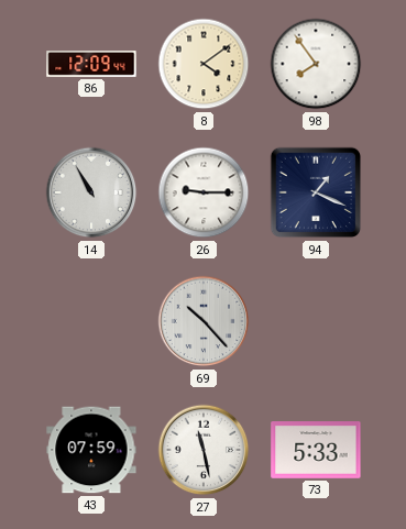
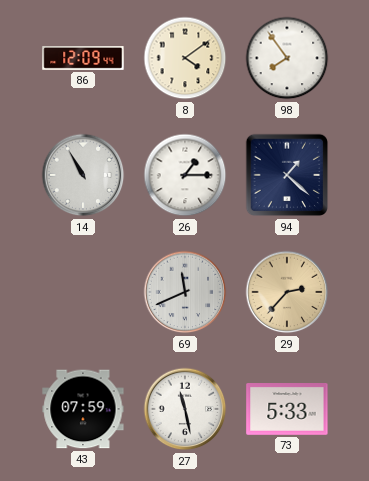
26: 9:15 -> 1:15
94: 1:19 -> 1:22
69: 10:23 -> 11:41
29: none -> 2:37
